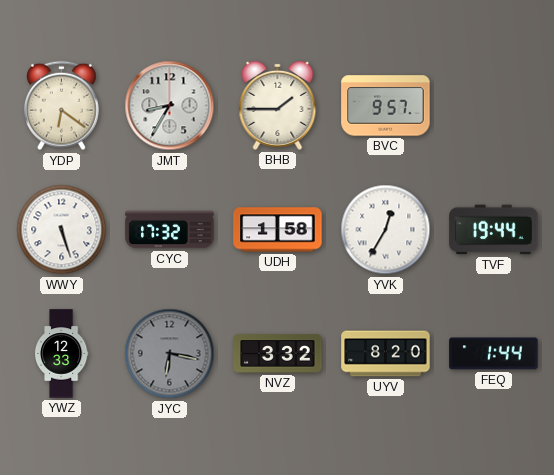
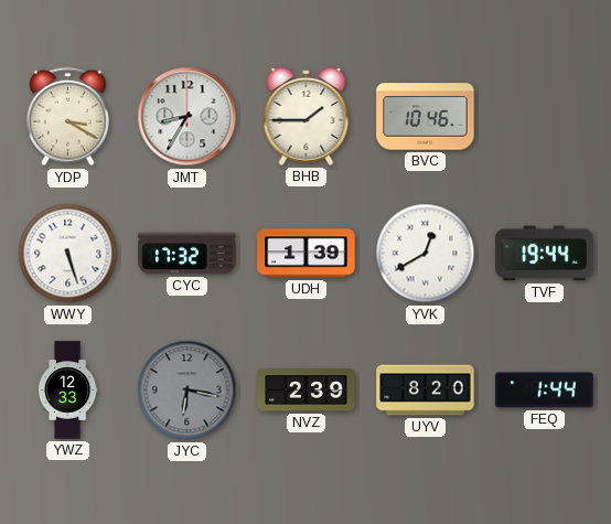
YDP: 6:21 -> 3:20
BVC: 9:57 -> 10:46
UDH: 1:58 -> 1:39
YVK: 12:35 -> 12:40
NVZ: 3:32 -> 2:39
